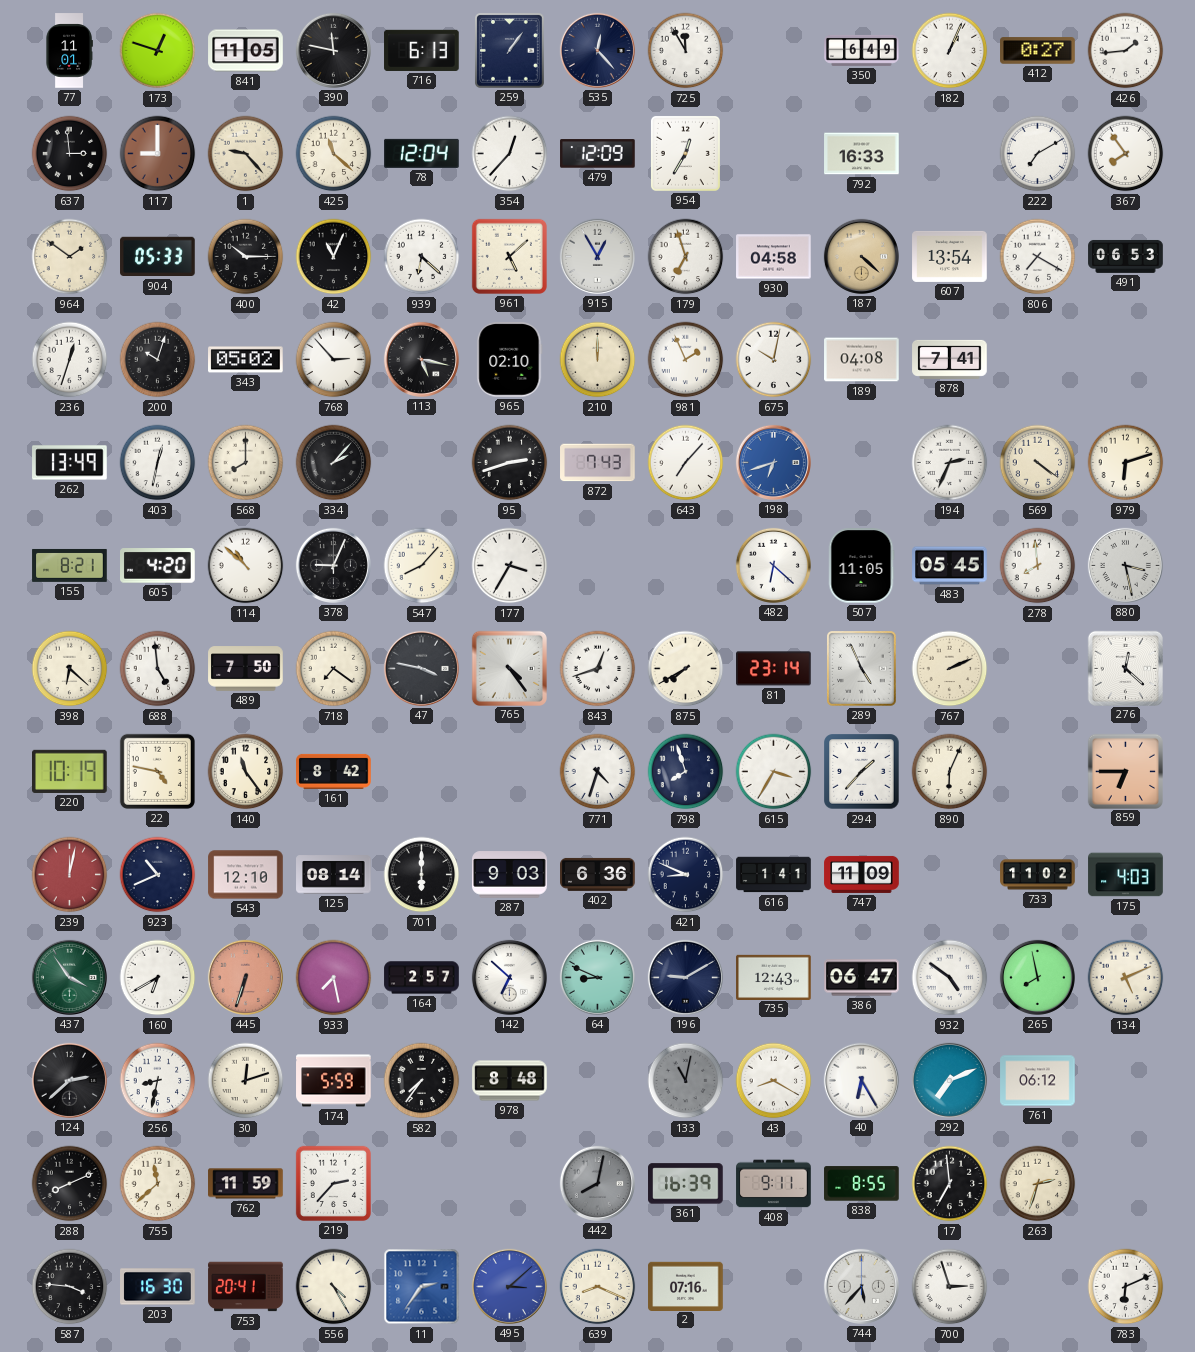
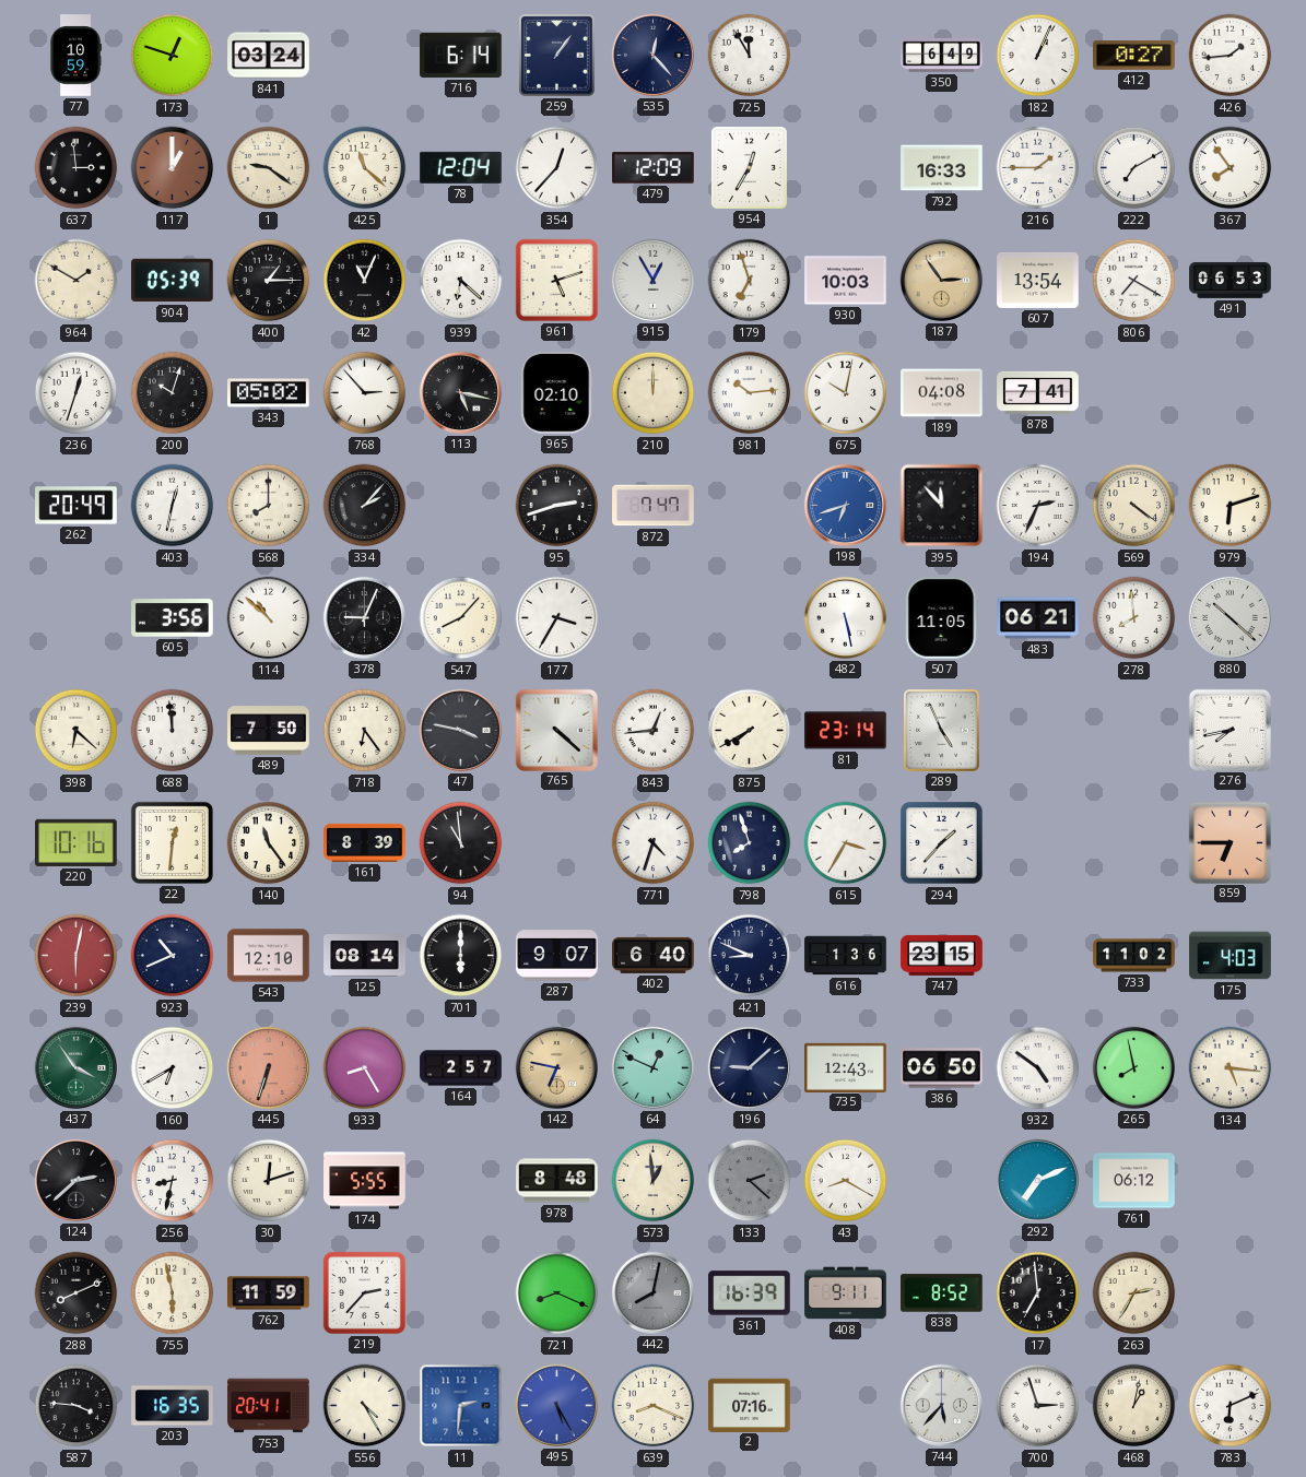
77: 11:01 -> 10:59
841: 11:05 -> 03:24
390: 11:47 -> none
716: 6:13 -> 6:14
117: 9:00 -> 1:00
1: 9:23 -> 9:21
216: none -> 1:45
964: 1:51 -> 1:50
904: 05:33 -> 05:39
400: 10:15 -> 1:15
961: 5:08 -> 5:12
930: 04:58 -> 10:03
187: 4:22 -> 2:54
981: 1:56 -> 10:14
262: 13:49 -> 20:49
872: 7:43 -> 7:47
643: 7:07 -> none
395: none -> 11:53
155: 8:21 -> none
605: 4:20 -> 3:56
482: 6:22 -> 5:28
483: 05:45 -> 06:21
880: 3:28 -> 10:22
688: 4:59 -> 11:59
718: 7:21 -> 6:24
765: 4:24 -> 4:22
843: 12:42 -> 12:44
767: 2:11 -> none
276: 12:22 -> 7:43
220: 10:19 -> 10:16
22: 4:47 -> 12:31
161: 8:42 -> 8:39
94: none -> 10:59
890: 6:04 -> none
239: 12:02 -> 6:02
287: 9:03 -> 9:07
402: 6:36 -> 6:40
616: 1:41 -> 1:36
747: 11:09 -> 23:15
933: 7:28 -> 8:25
142: 6:52 -> 6:47
142 dial: white -> champagne
64: 8:49 -> 12:49
196: 9:10 -> 9:08
386: 06:47 -> 06:50
134: 5:11 -> 5:16
174: 5:59 -> 5:55
582: 7:36 -> none
573: none -> 12:59
133: 11:02 -> 2:22
40: 6:25 -> none
755: 11:38 -> 5:58
721: none -> 8:19
838: 8:55 -> 8:52
263: 2:33 -> 2:35
203: 16:30 -> 16:35
11: 2:36 -> 2:31
495: 3:08 -> 5:25
468: none -> 1:02
